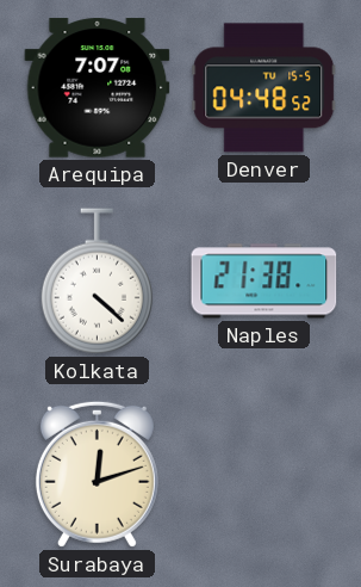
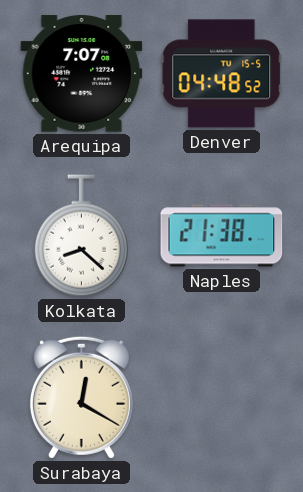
Kolkata: 4:22 -> 8:22
Surabaya: 12:12 -> 12:20
